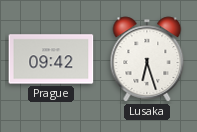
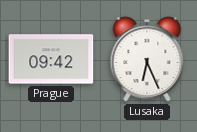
Lusaka: 6:27 -> 6:26
